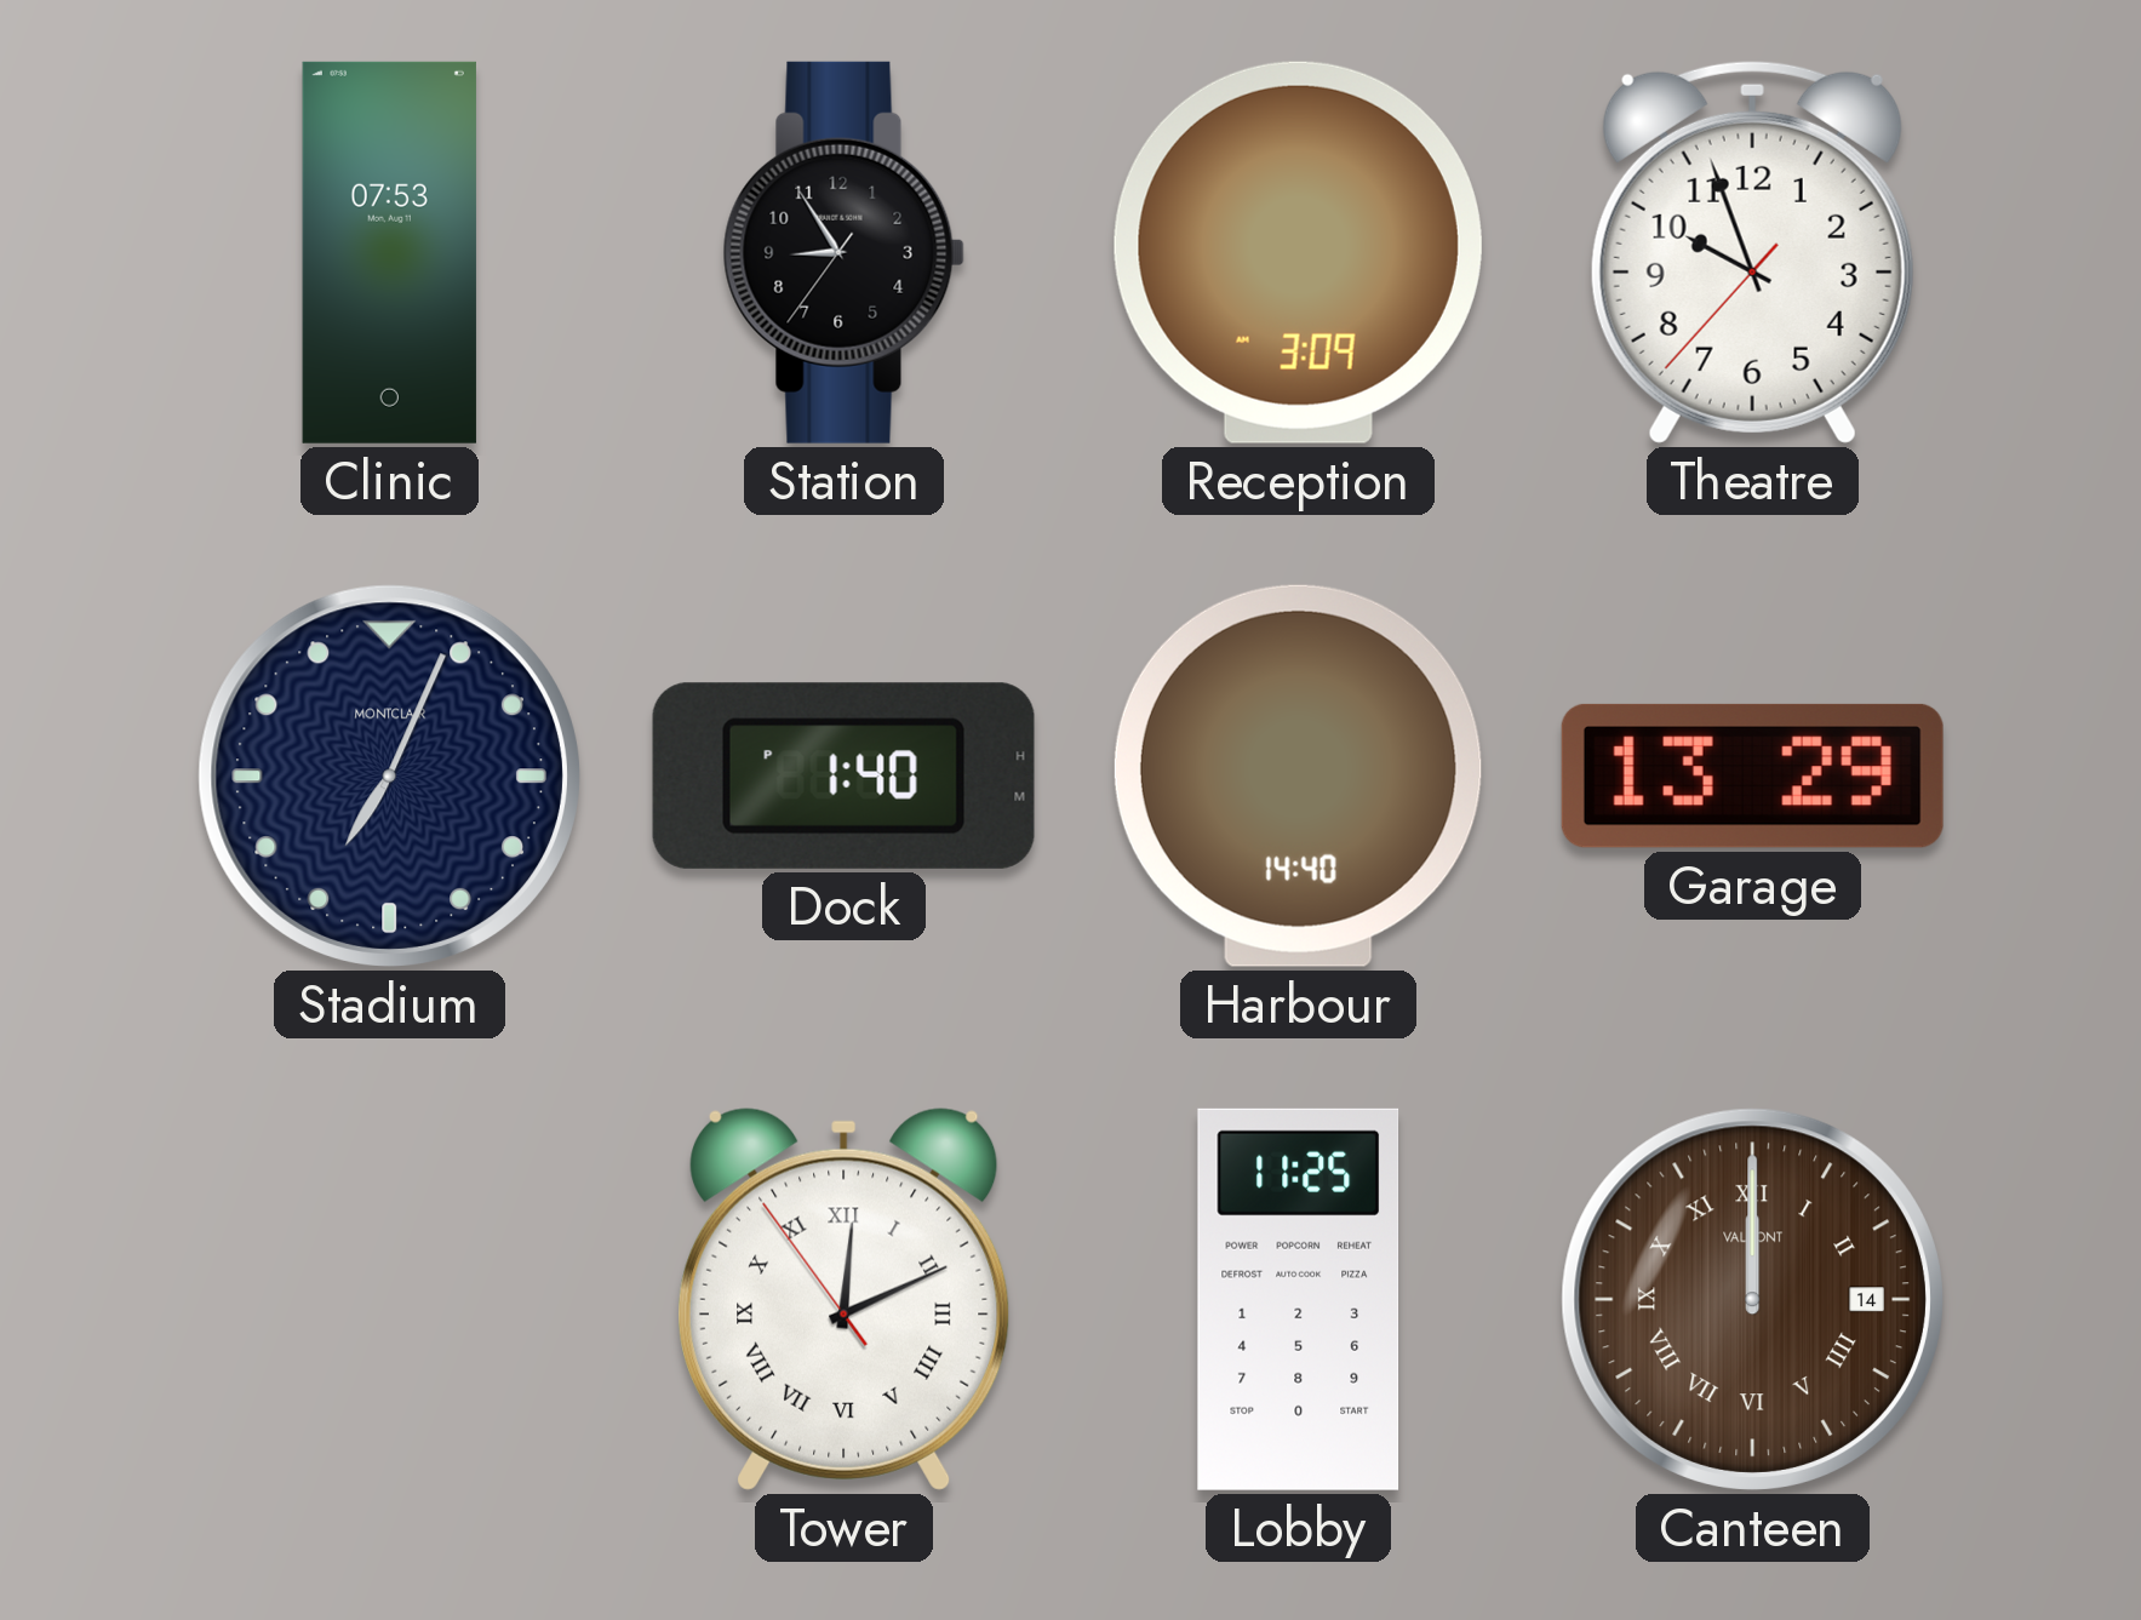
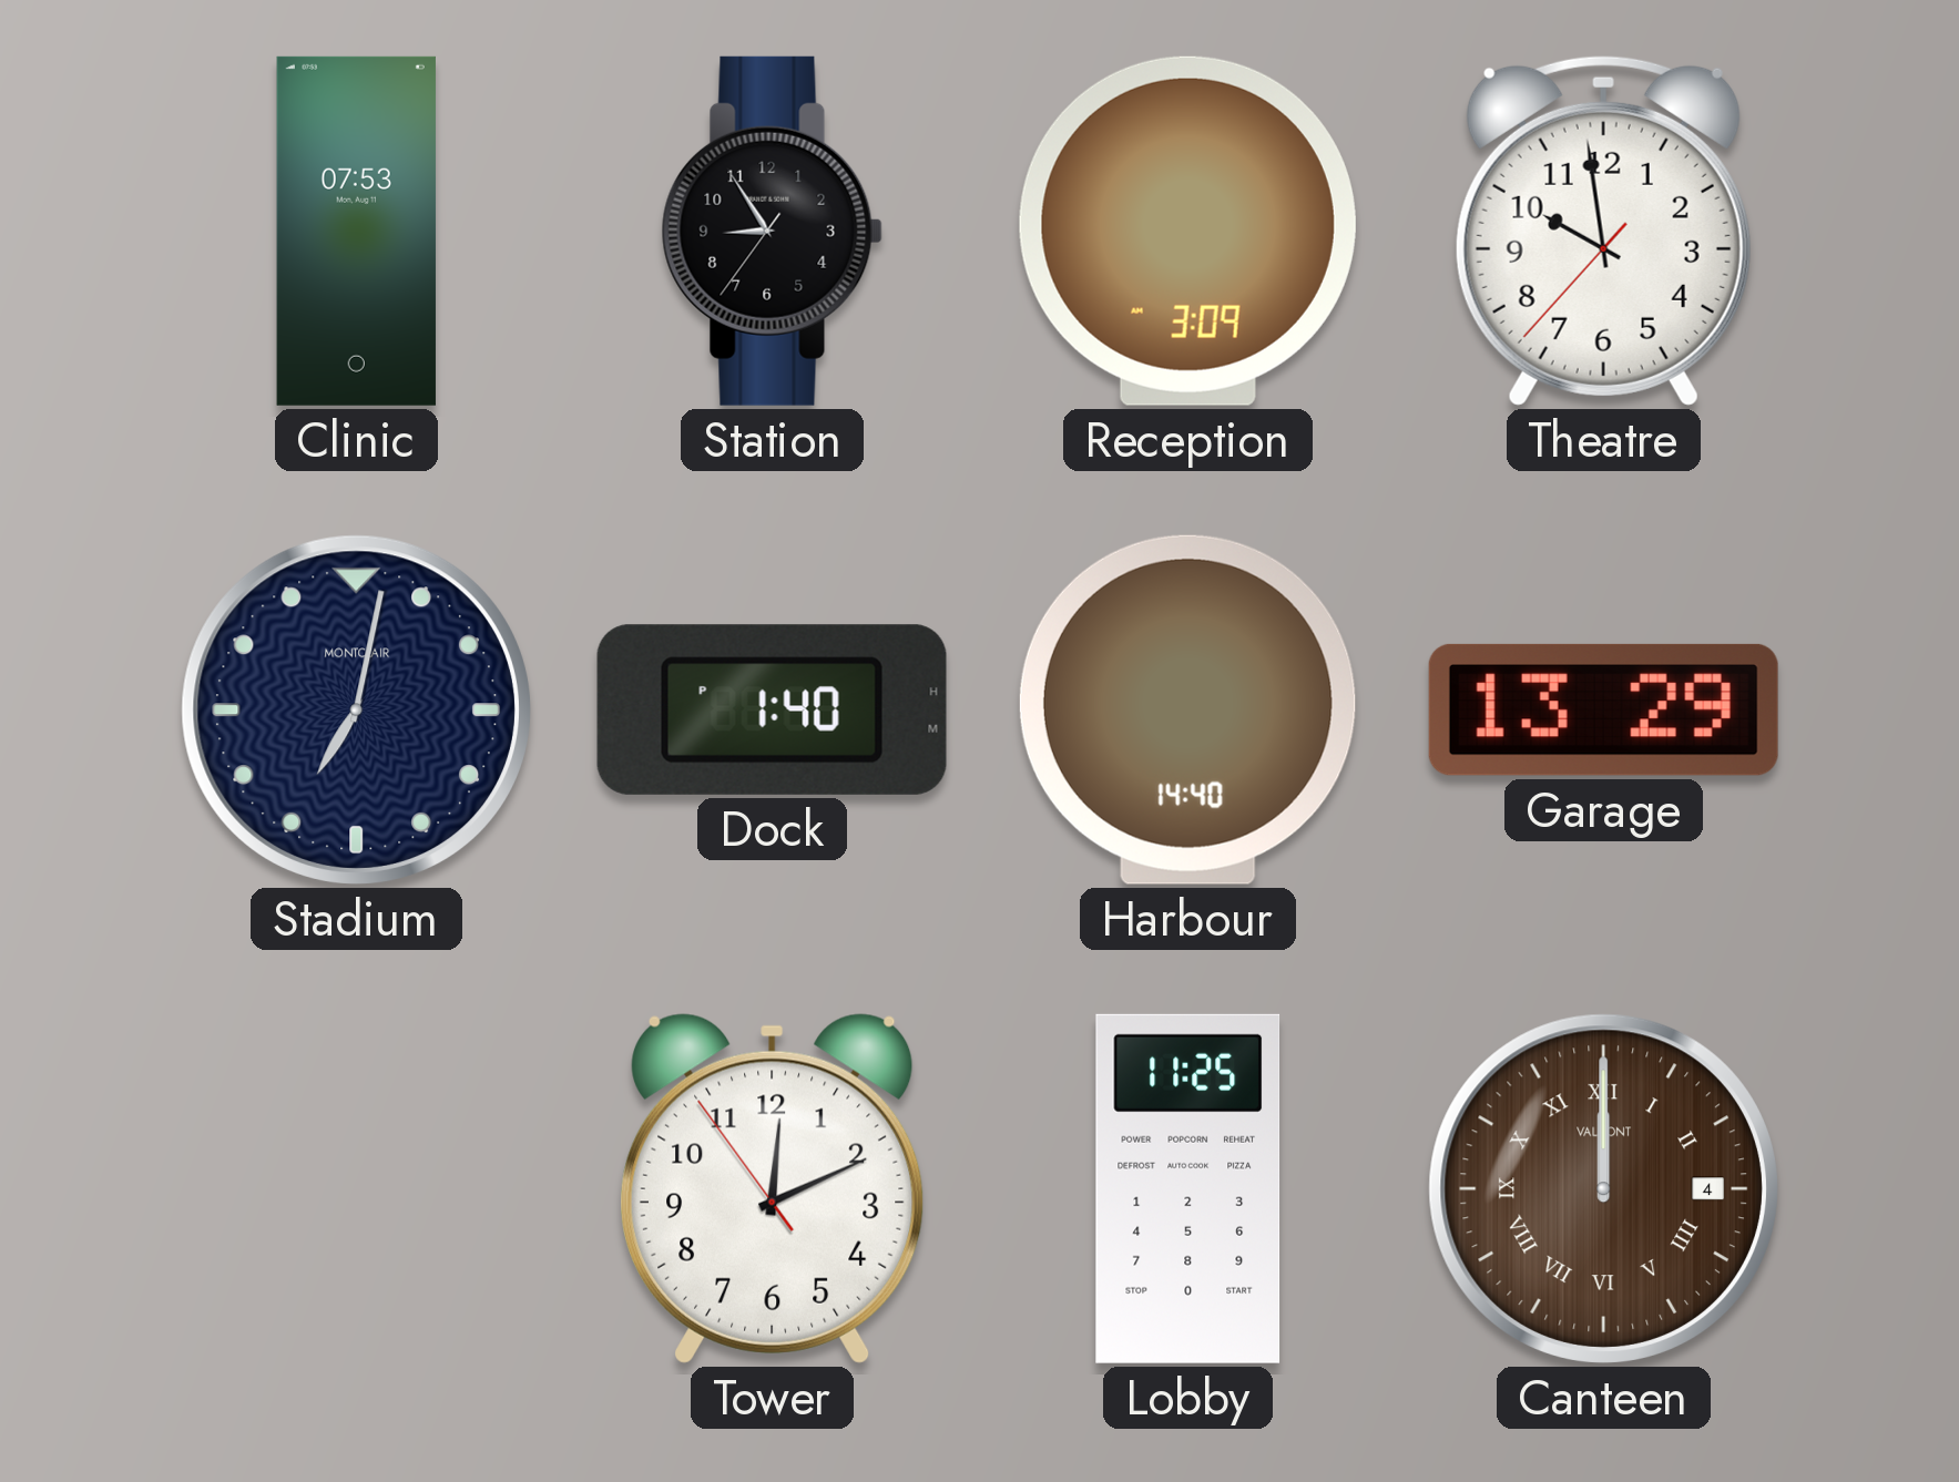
Theatre: 9:56 -> 9:58
Stadium: 7:04 -> 7:02
Tower numerals: Roman -> Arabic
Canteen date: 14 -> 4
